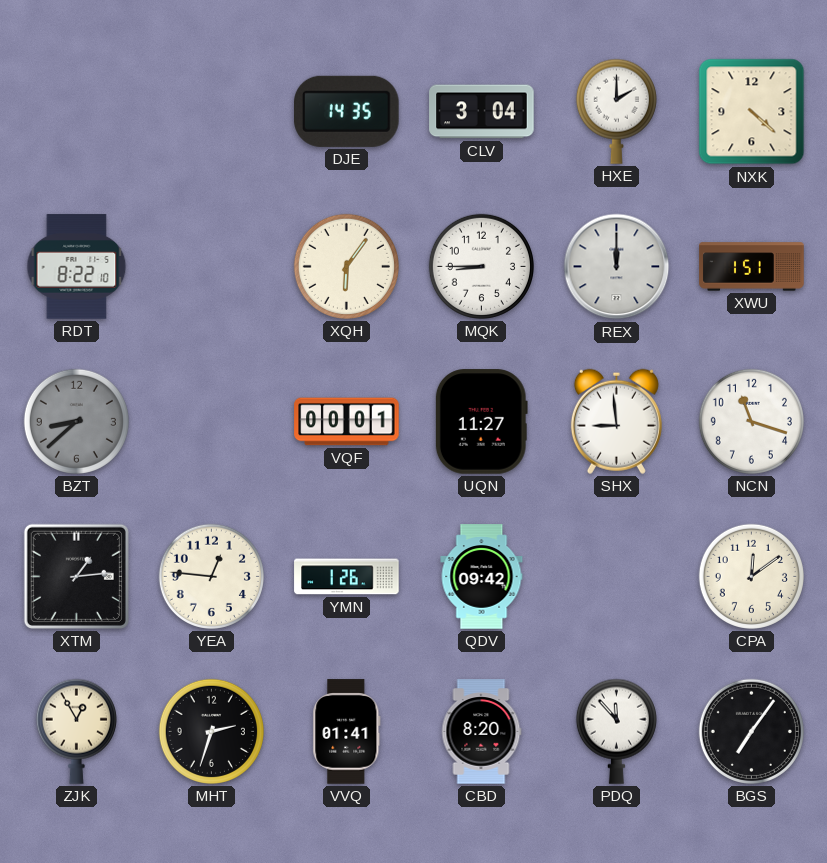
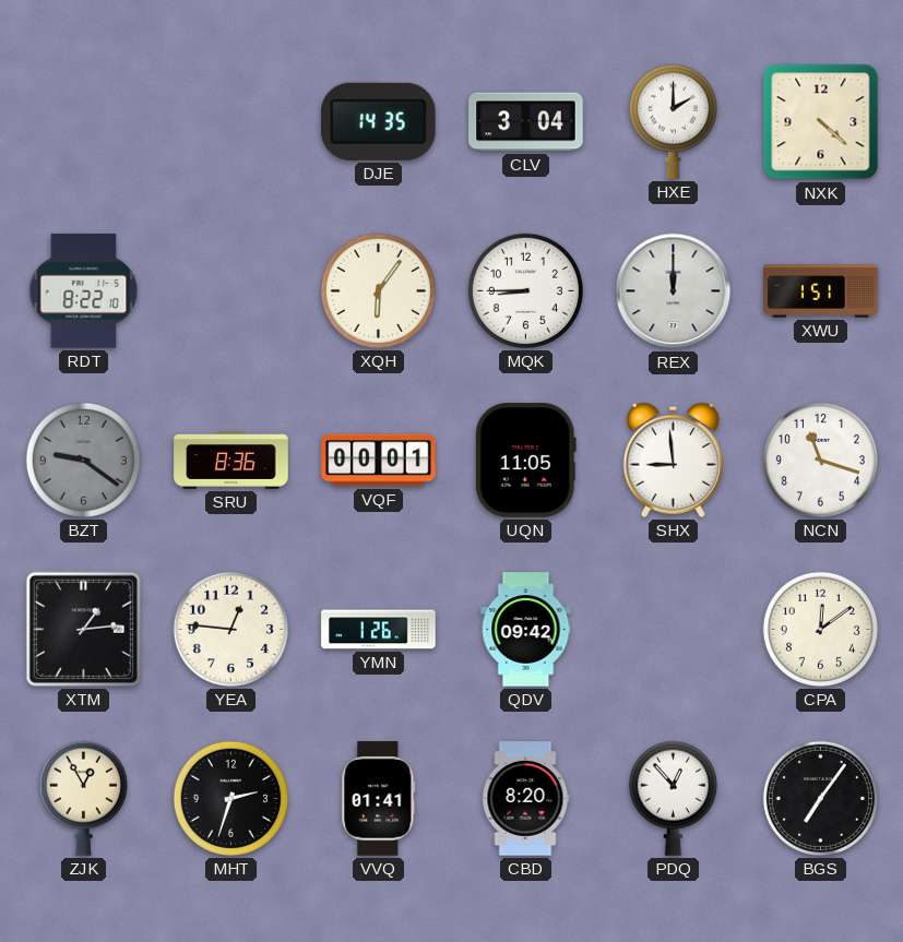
BZT: 8:38 -> 9:21
SRU: none -> 8:36
UQN: 11:27 -> 11:05
PDQ: 11:53 -> 12:53
